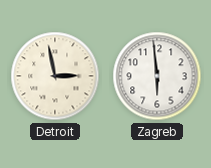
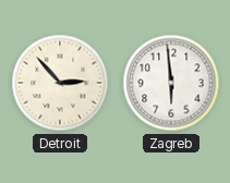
Detroit: 2:58 -> 2:53
